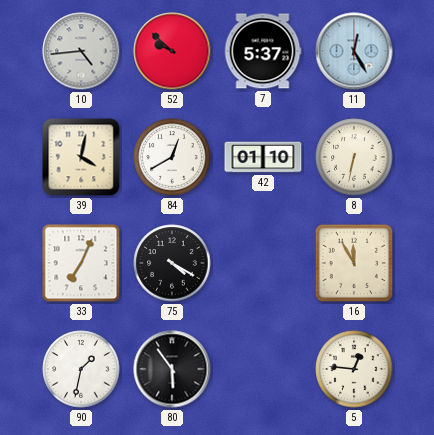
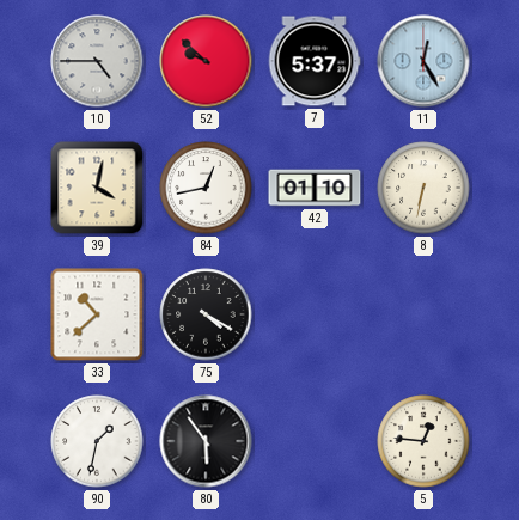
10: 4:44 -> 4:45
84: 12:40 -> 12:43
33: 7:04 -> 10:38
16: 11:55 -> none
